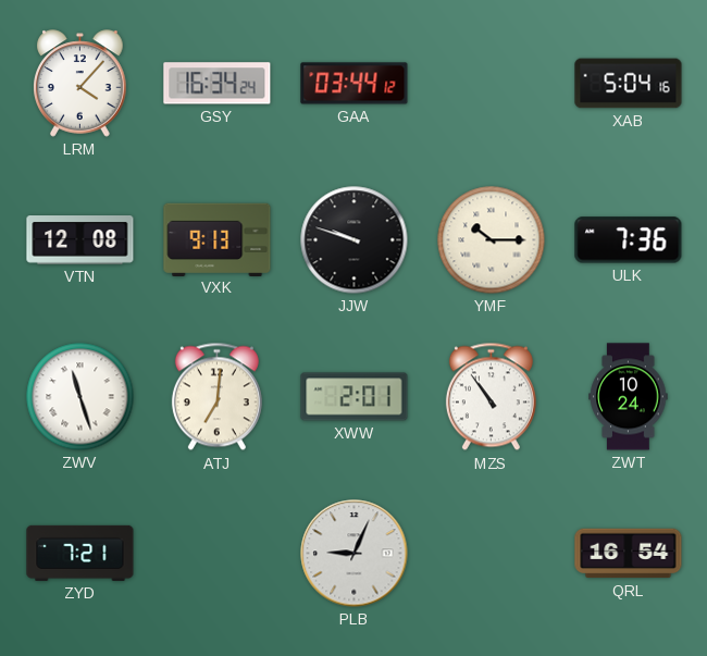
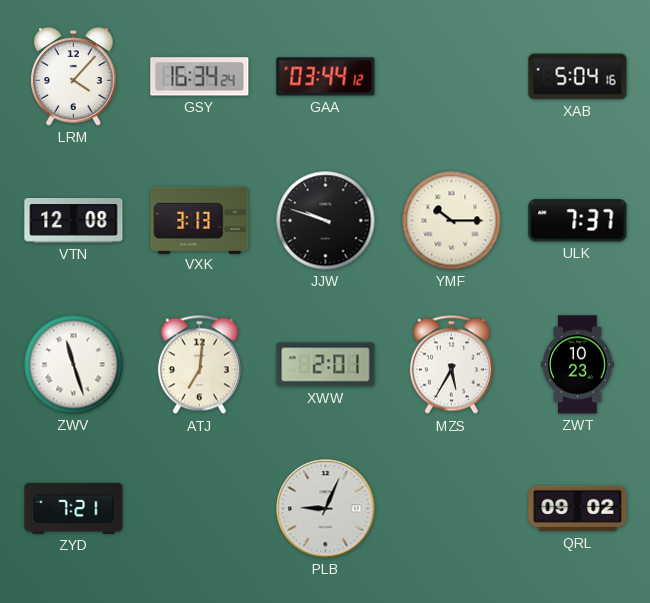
VXK: 9:13 -> 3:13
ULK: 7:36 -> 7:37
MZS: 10:54 -> 5:35
ZWT: 10:24 -> 10:23
QRL: 16:54 -> 09:02
